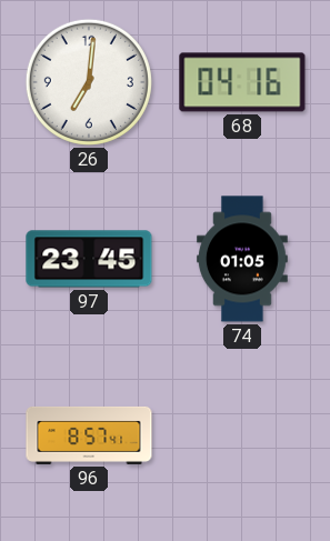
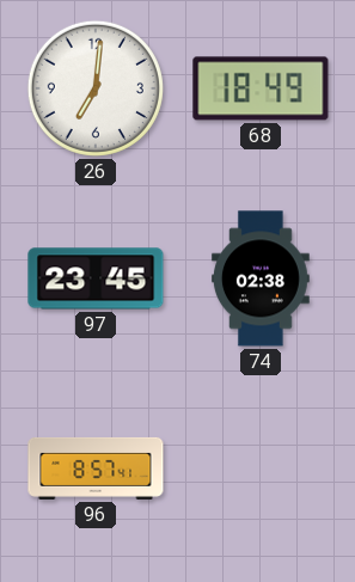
68: 04:16 -> 18:49
74: 01:05 -> 02:38
